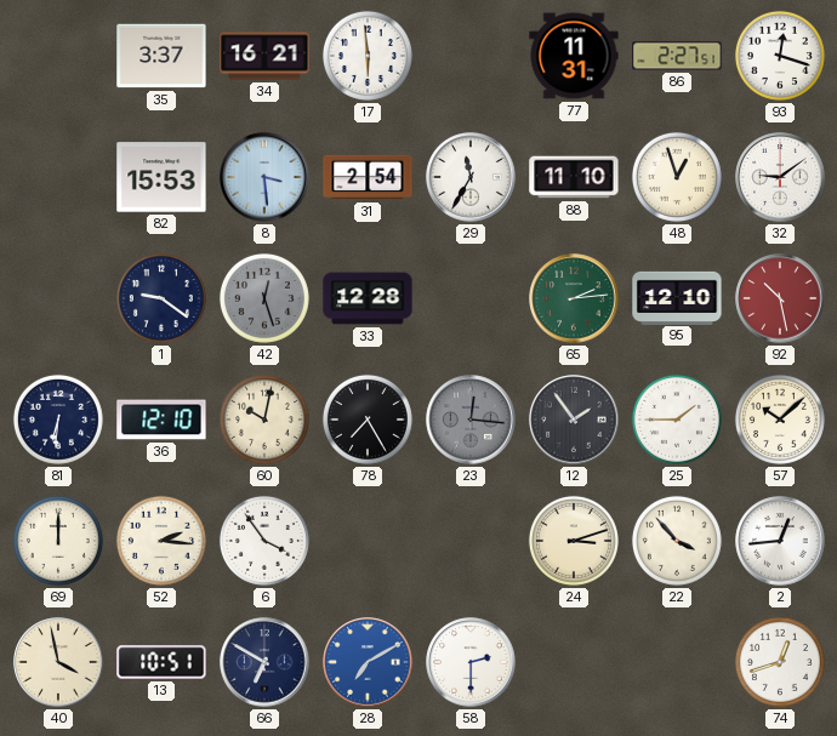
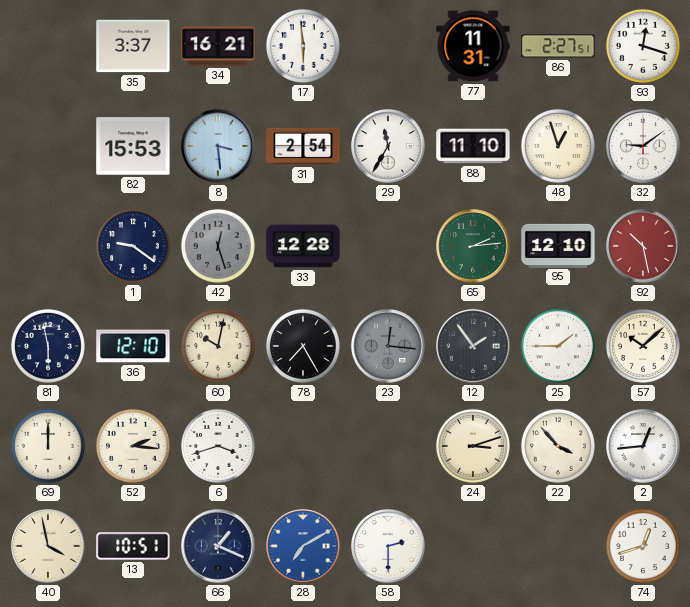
81: 6:31 -> 5:58
6: 3:54 -> 3:42
66: 6:50 -> 1:19
